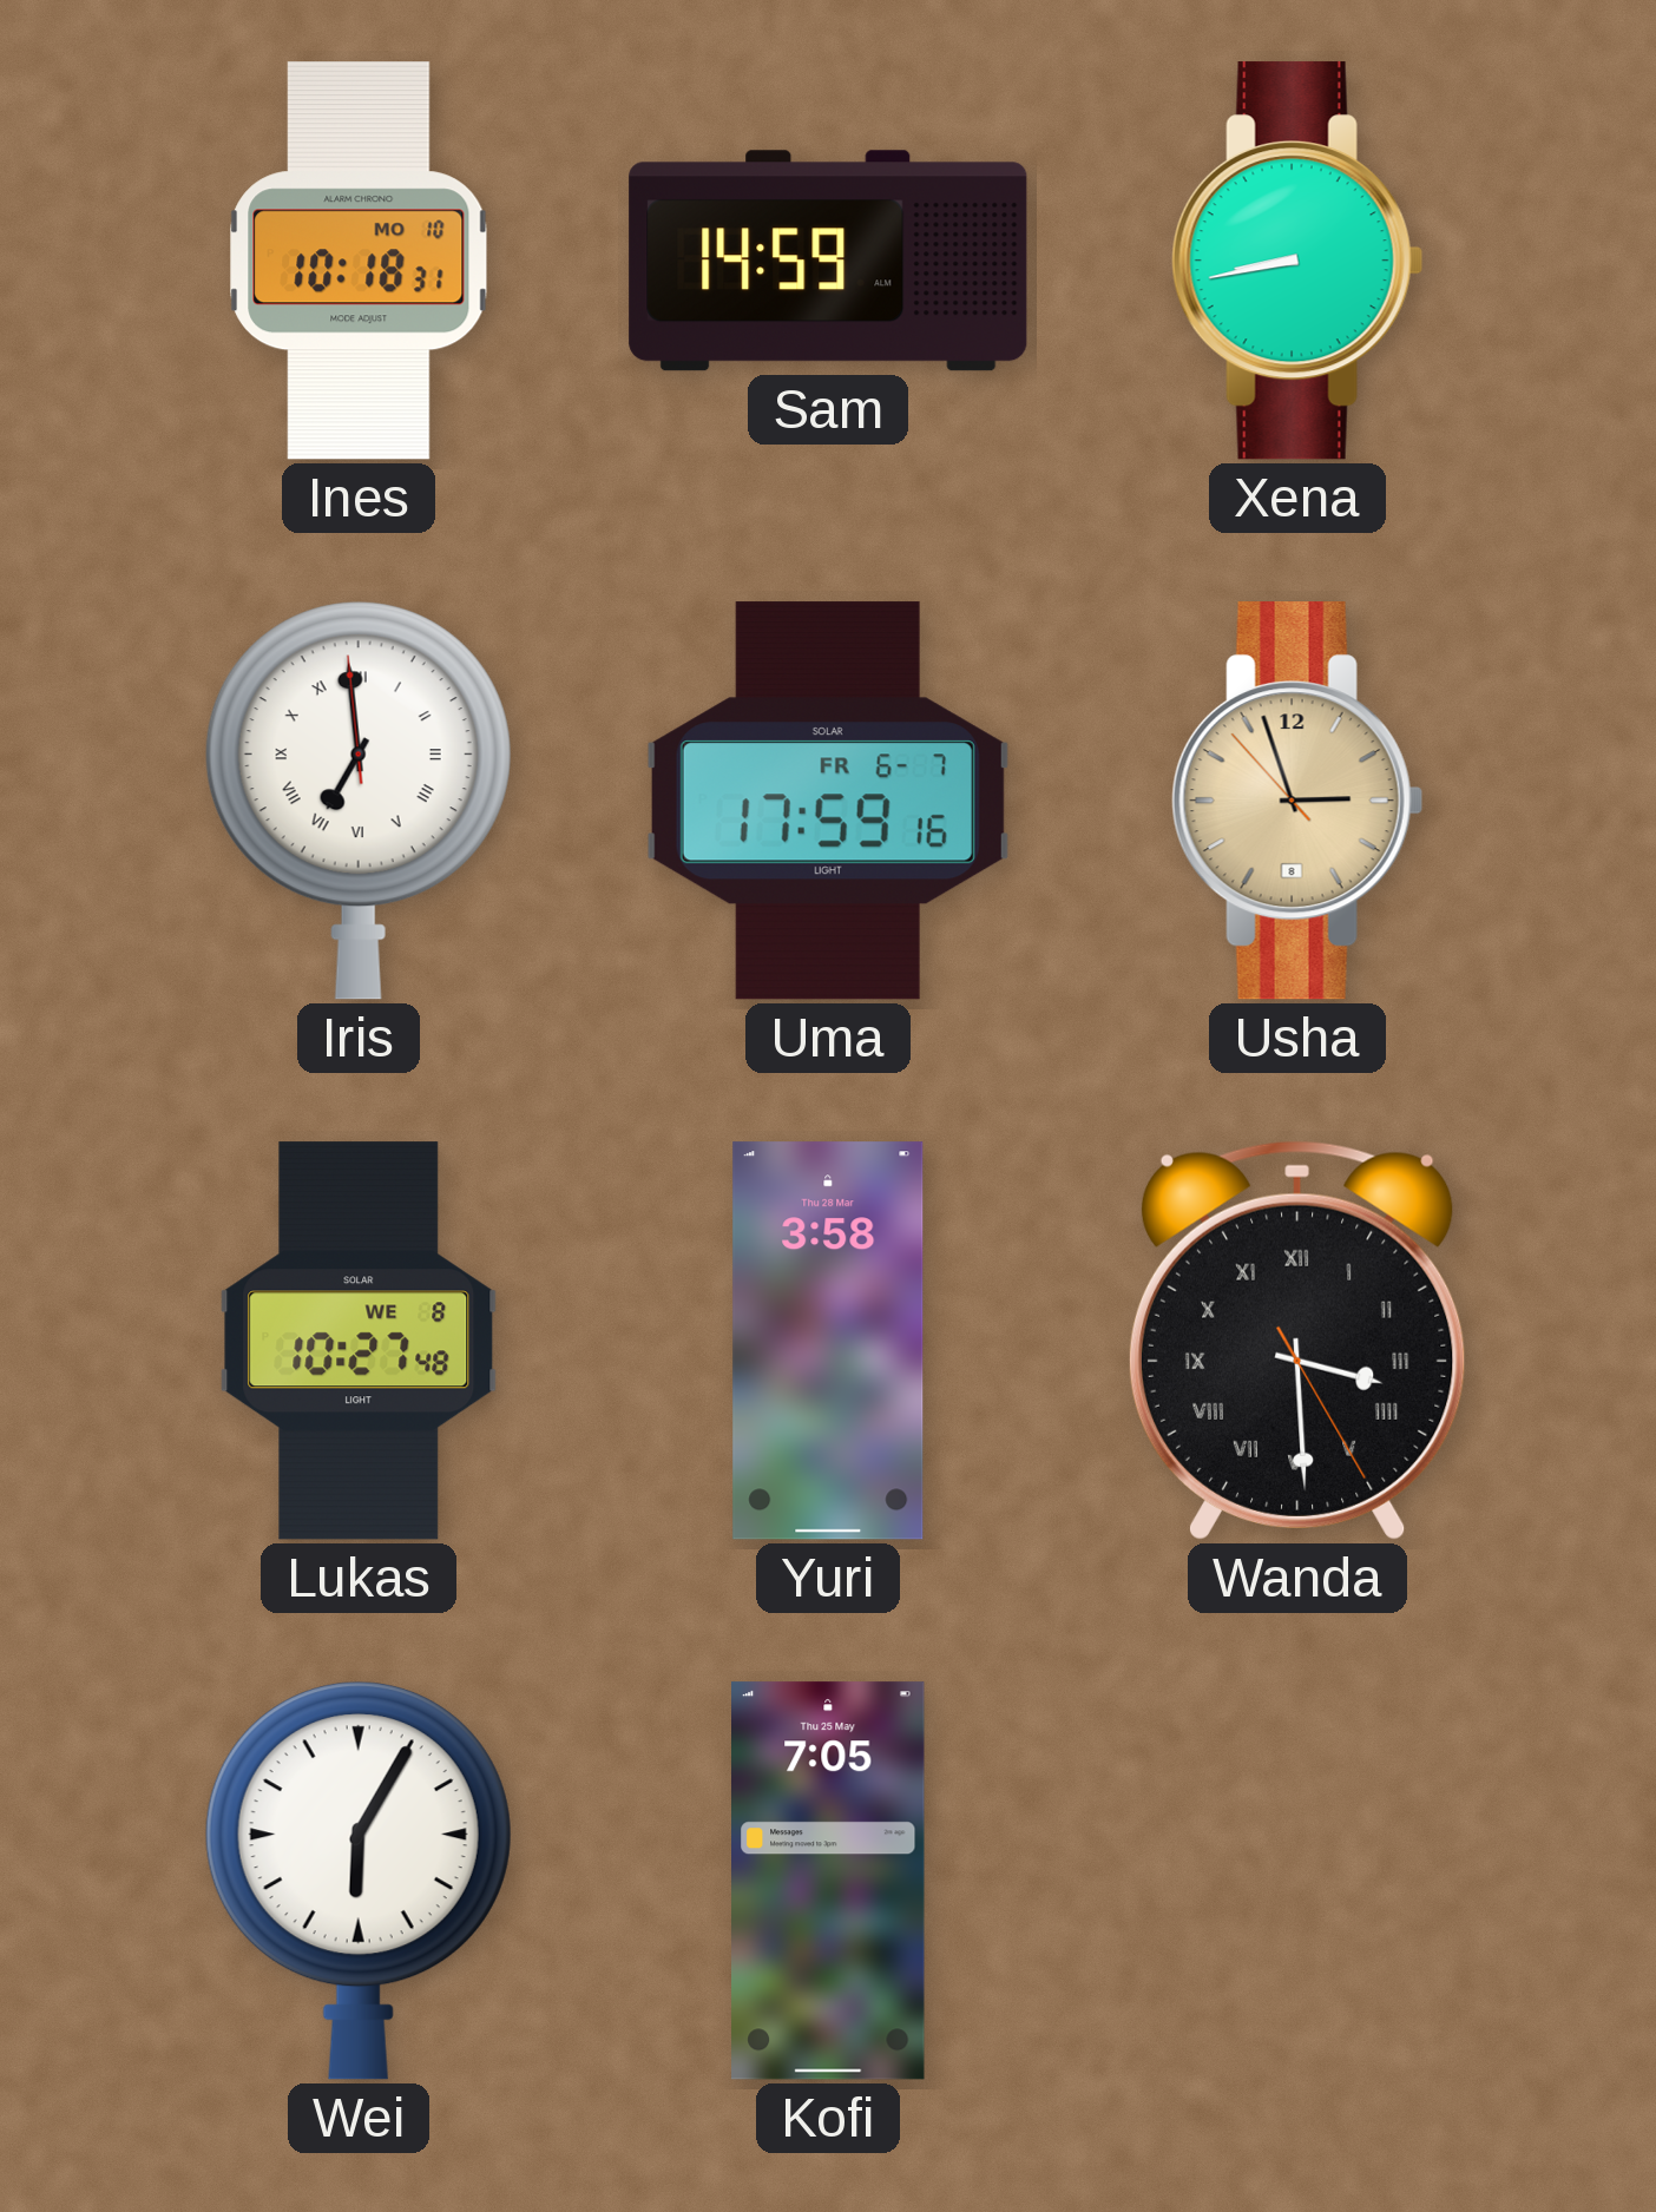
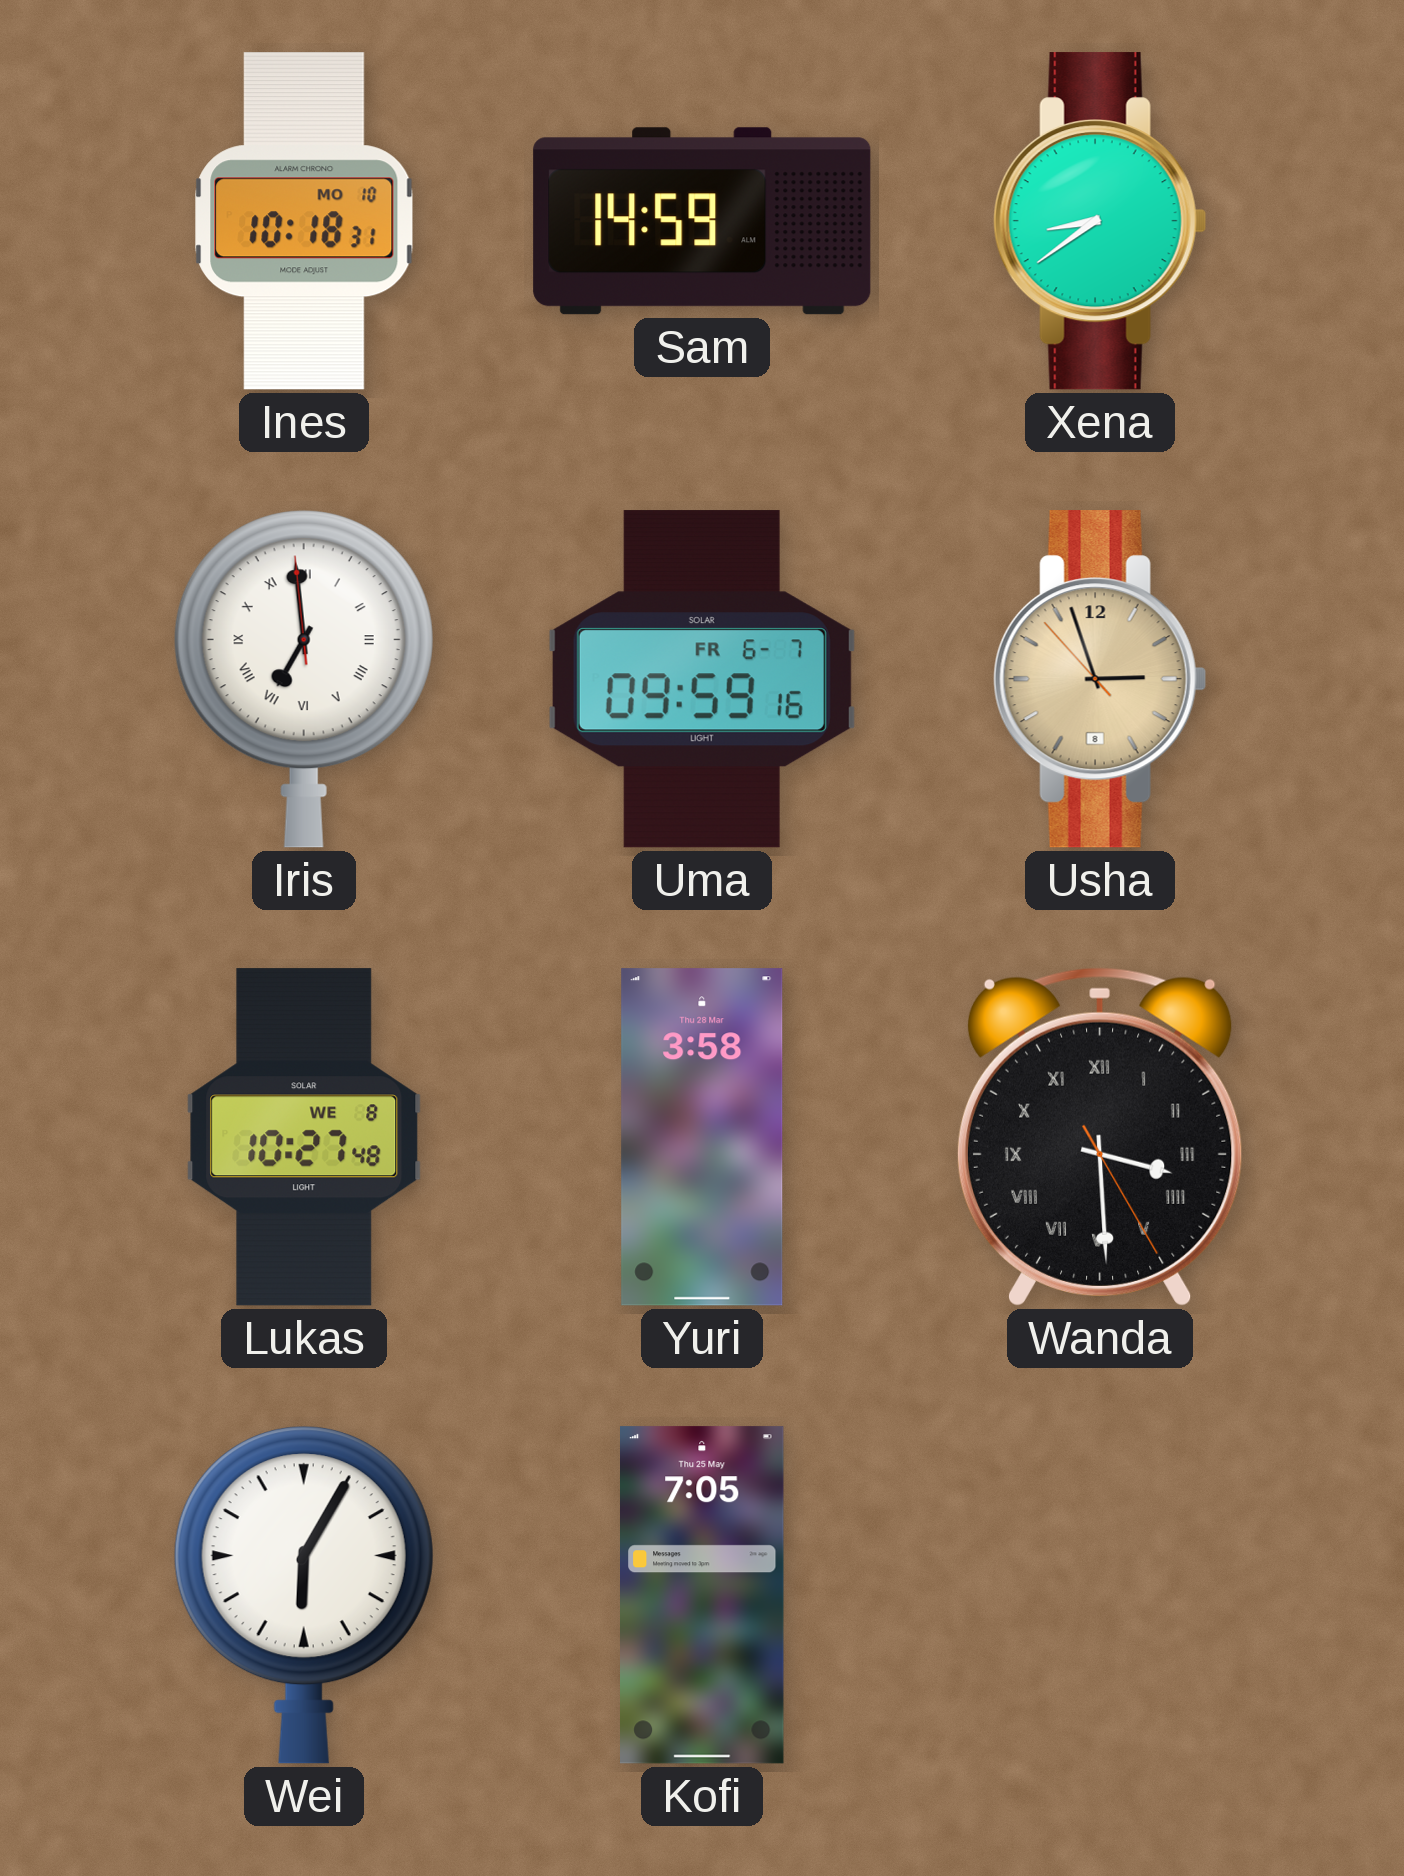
Xena: 8:43 -> 8:39
Uma: 17:59 -> 09:59
